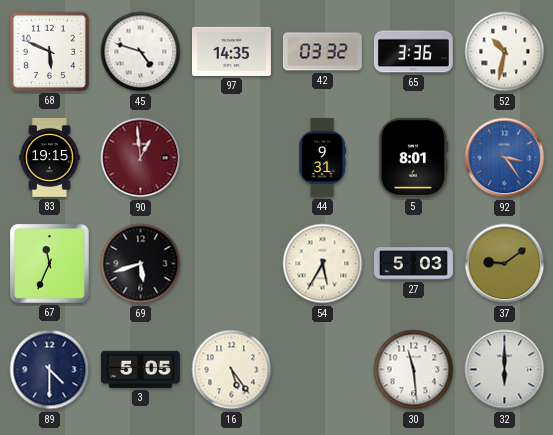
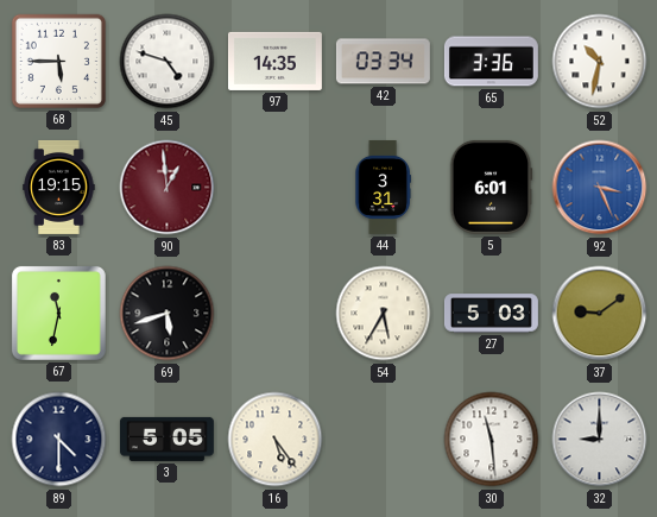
68: 5:49 -> 5:45
42: 03:32 -> 03:34
44: 9:31 -> 3:31
5: 8:01 -> 6:01
92: 3:24 -> 3:26
67: 11:34 -> 11:32
32: 6:00 -> 9:00
